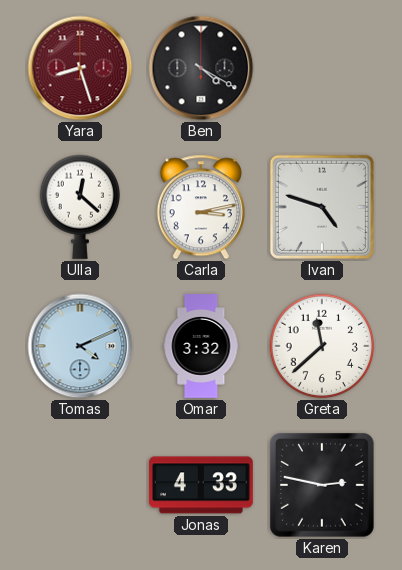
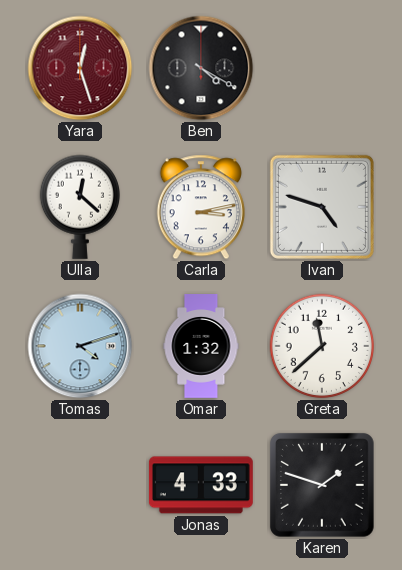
Yara: 8:27 -> 12:27
Tomas: 4:11 -> 4:12
Omar: 3:32 -> 1:32
Karen: 2:47 -> 1:48
